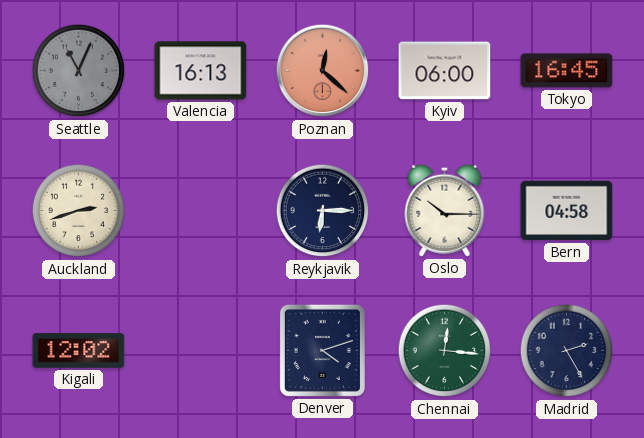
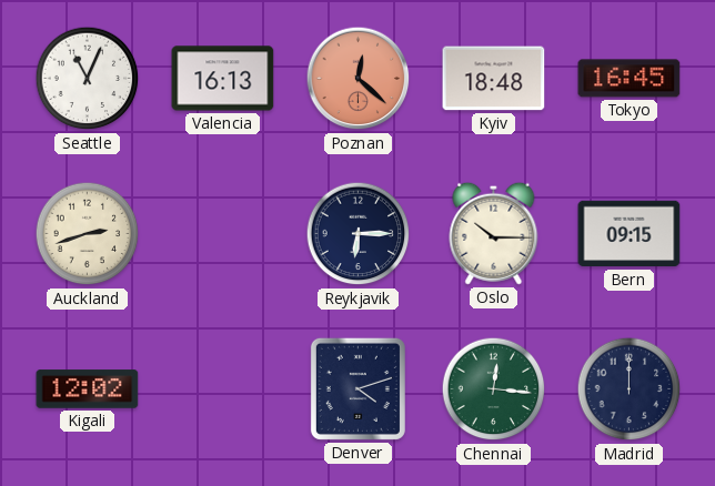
Seattle dial: grey -> white
Kyiv: 06:00 -> 18:48
Bern: 04:58 -> 09:15
Madrid: 2:25 -> 12:00
